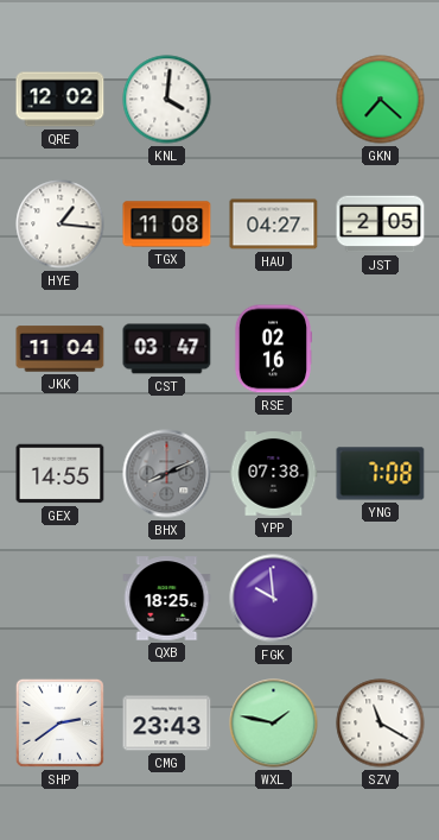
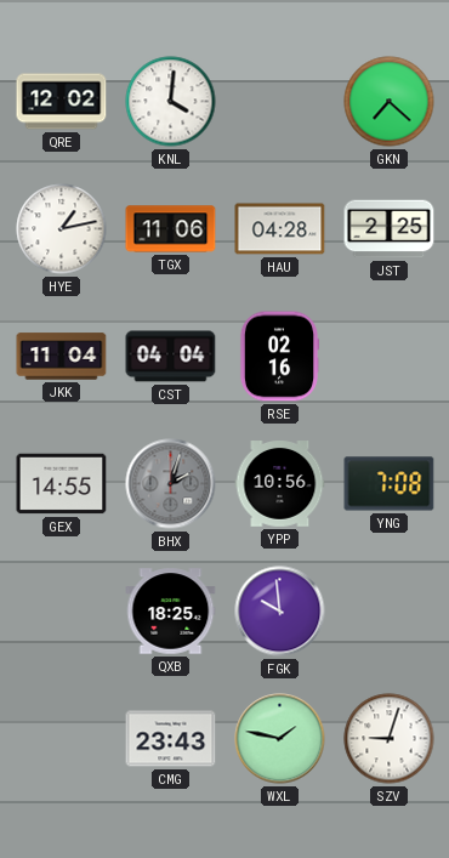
HYE: 1:16 -> 1:13
TGX: 11:08 -> 11:06
HAU: 04:27 -> 04:28
JST: 2:05 -> 2:25
CST: 03:47 -> 04:04
BHX: 8:11 -> 2:03
YPP: 07:38 -> 10:56
SHP: 2:39 -> none
SZV: 11:20 -> 9:03
